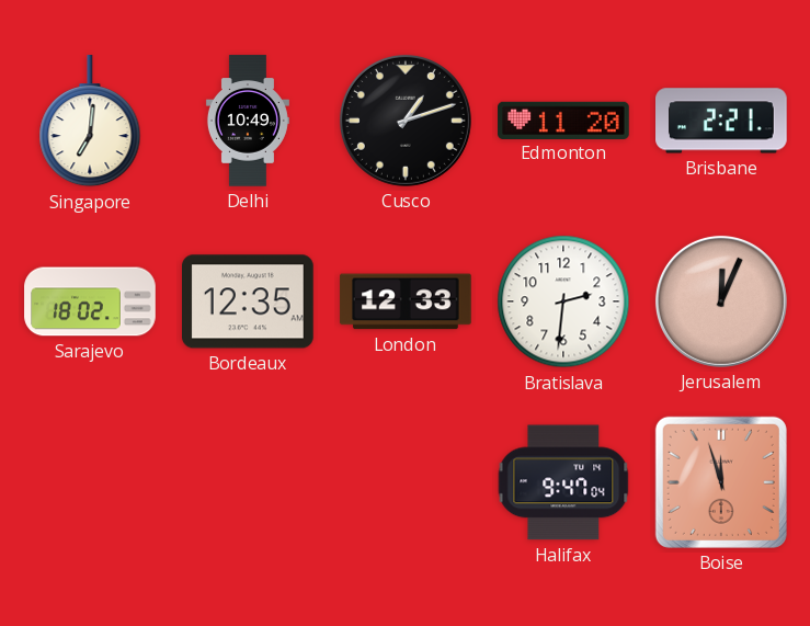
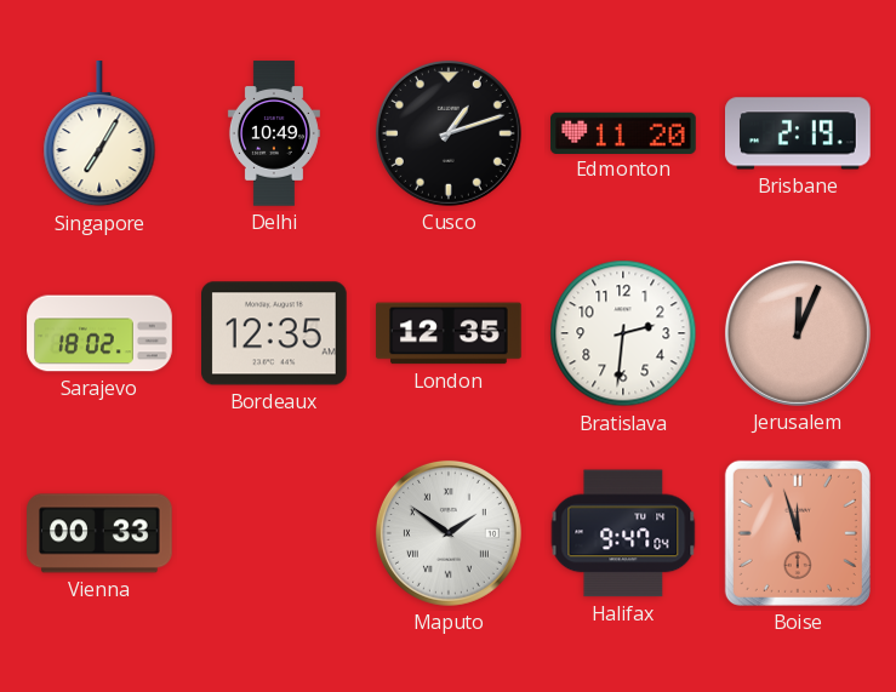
Singapore: 7:01 -> 7:05
Brisbane: 2:21 -> 2:19
London: 12:33 -> 12:35
Vienna: none -> 00:33
Maputo: none -> 1:51
